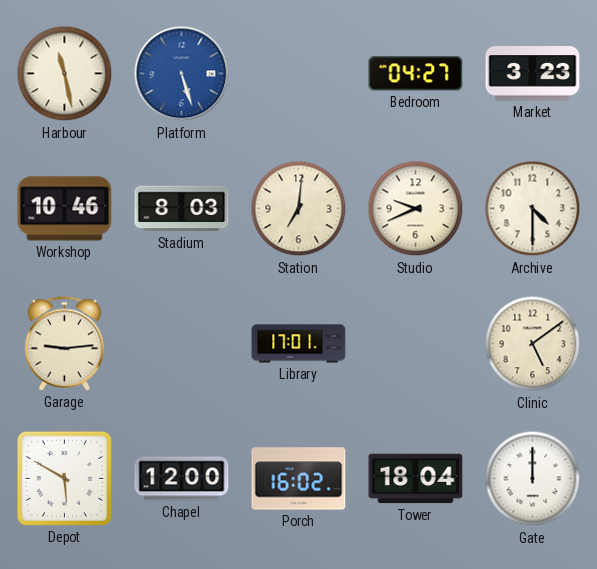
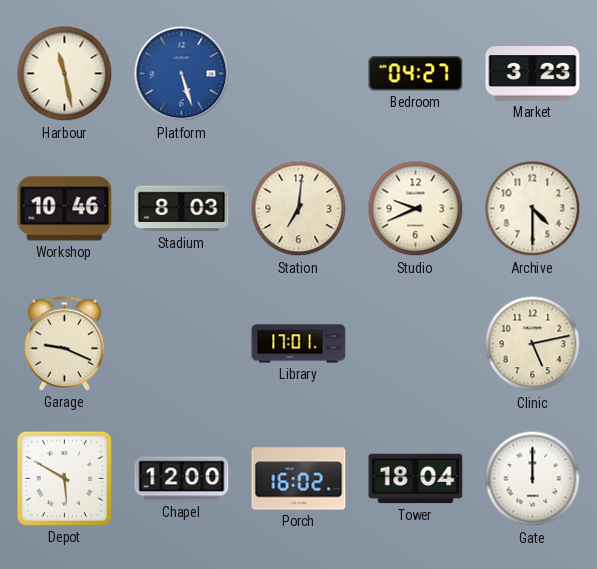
Garage: 9:14 -> 9:19
Clinic: 5:09 -> 5:13
